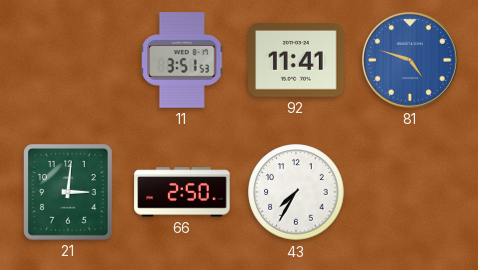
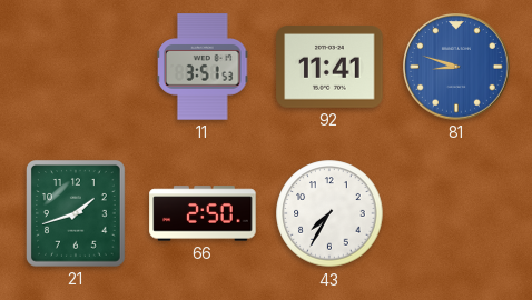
81: 4:48 -> 8:48
21: 3:01 -> 1:42
